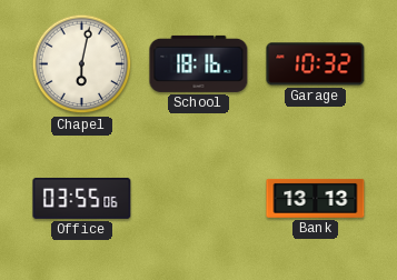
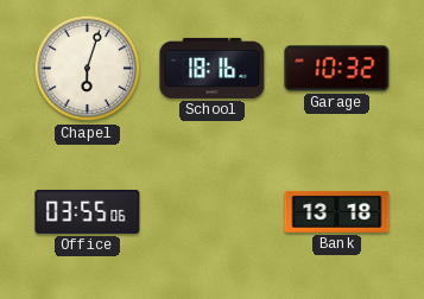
Chapel: 6:02 -> 6:03
Bank: 13:13 -> 13:18
